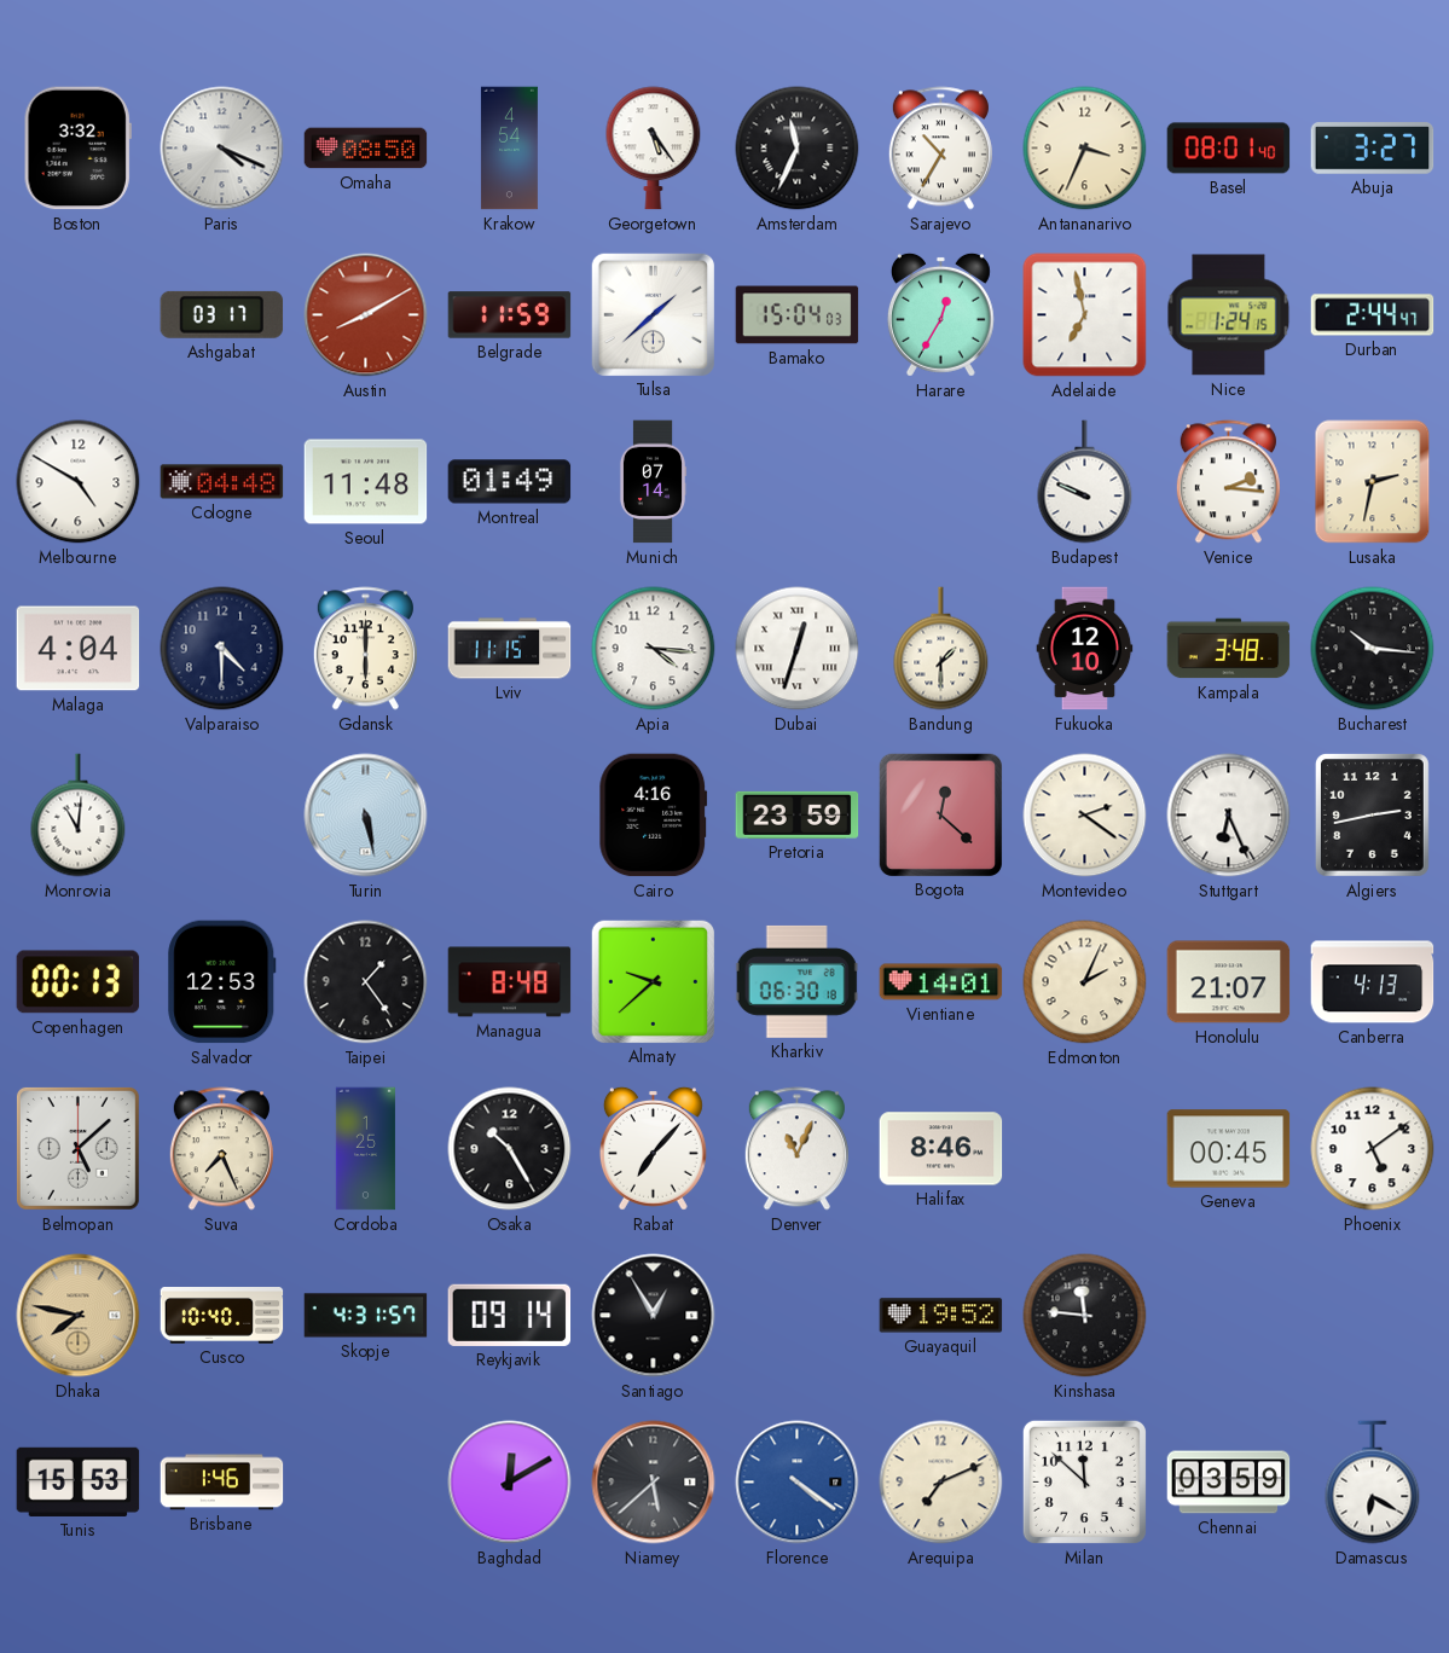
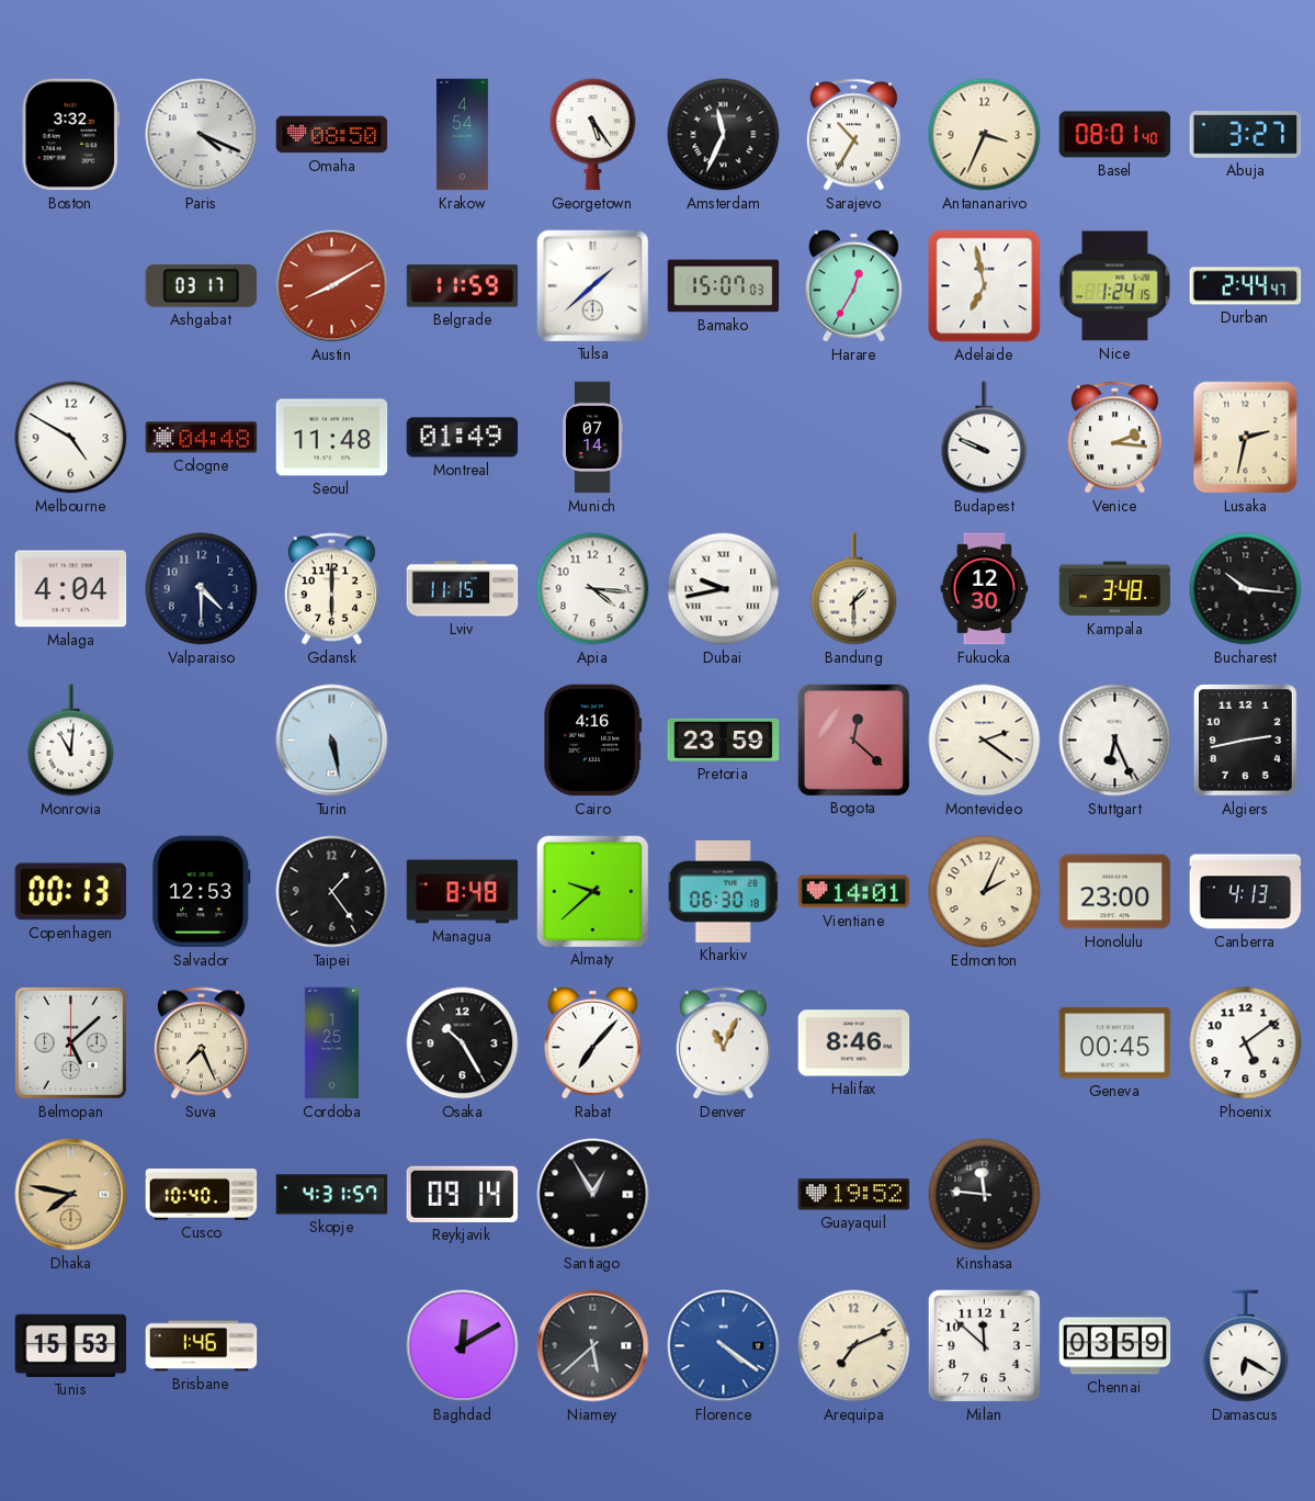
Bamako: 15:04 -> 15:07
Dubai: 12:33 -> 9:43
Fukuoka: 12:10 -> 12:30
Honolulu: 21:07 -> 23:00
